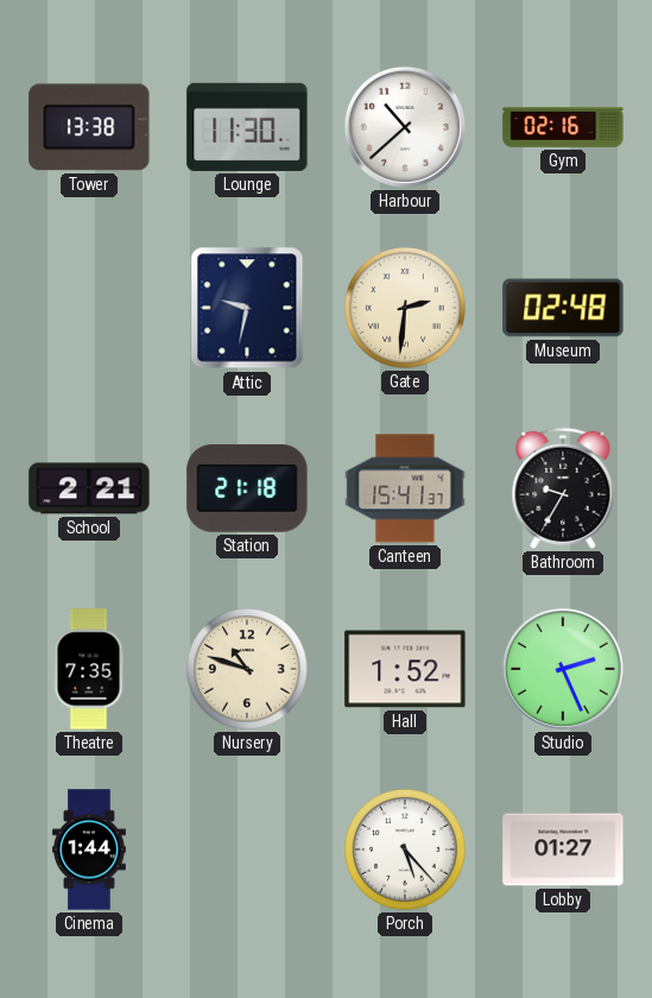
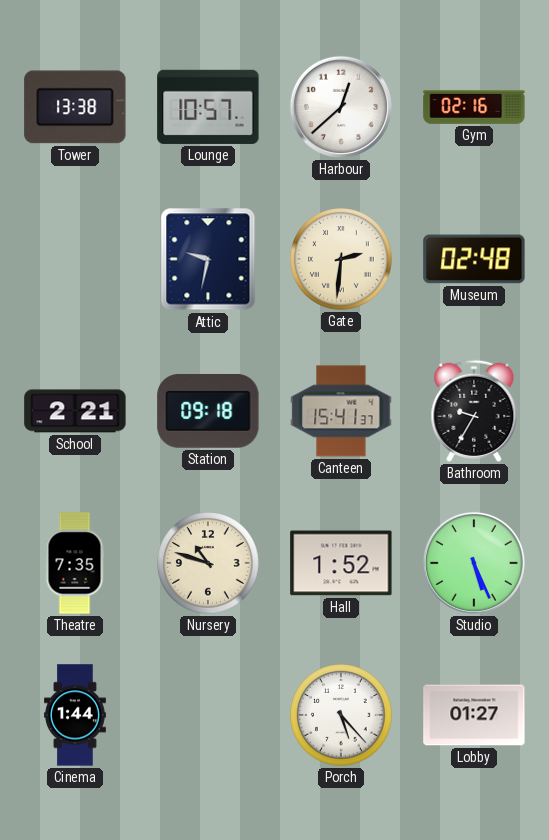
Lounge: 11:30 -> 10:57
Harbour: 10:38 -> 12:38
Station: 21:18 -> 09:18
Studio: 2:26 -> 5:26
